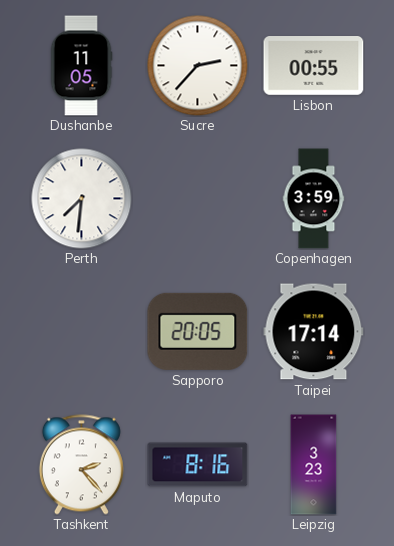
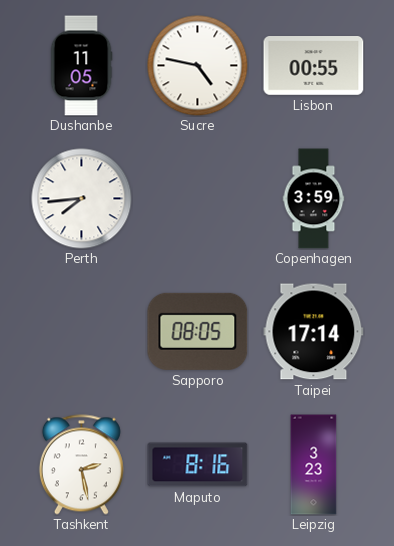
Sucre: 2:37 -> 4:47
Perth: 7:31 -> 7:44
Sapporo: 20:05 -> 08:05
Tashkent: 2:23 -> 2:28
